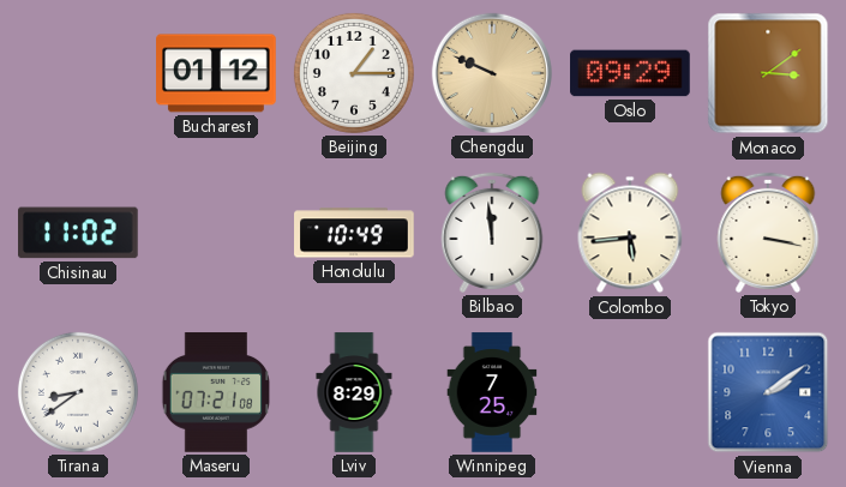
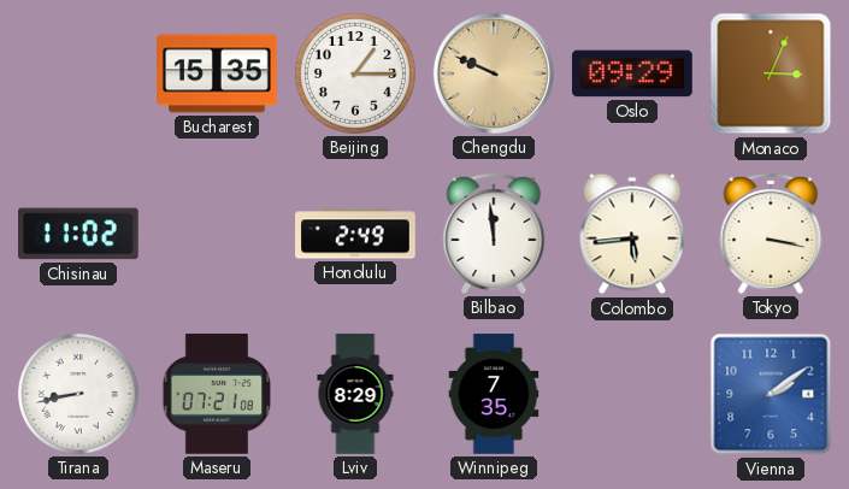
Bucharest: 01:12 -> 15:35
Monaco: 3:09 -> 3:04
Honolulu: 10:49 -> 2:49
Tirana: 8:39 -> 8:43
Winnipeg: 7:25 -> 7:35
